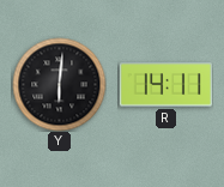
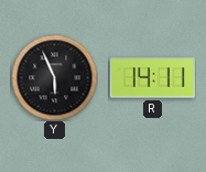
Y: 6:01 -> 5:56
